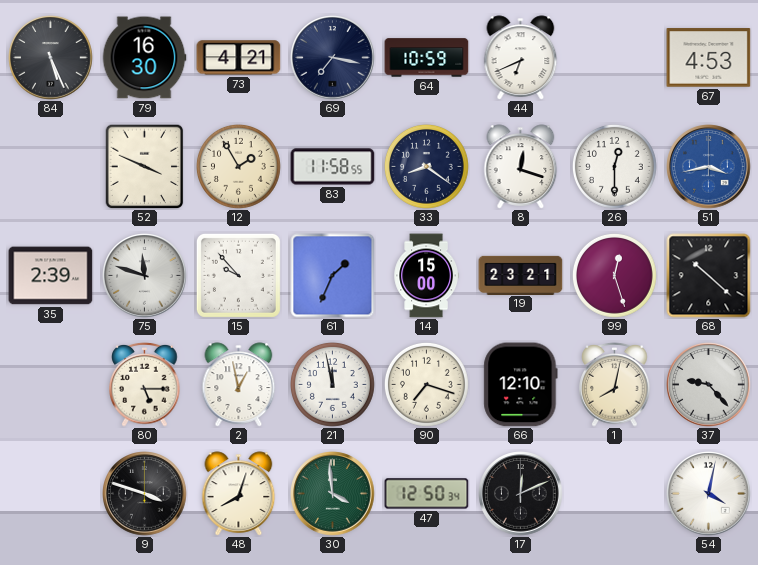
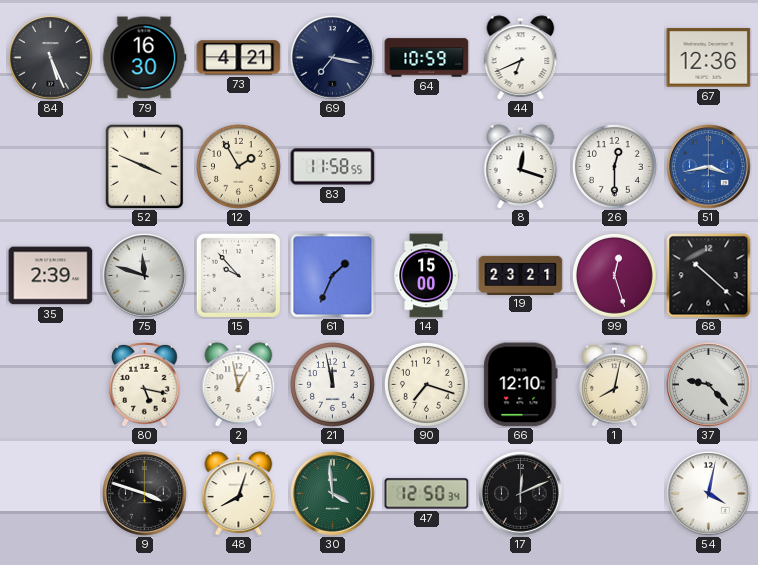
67: 4:53 -> 12:36
33: 8:21 -> none
80: 5:15 -> 5:17
